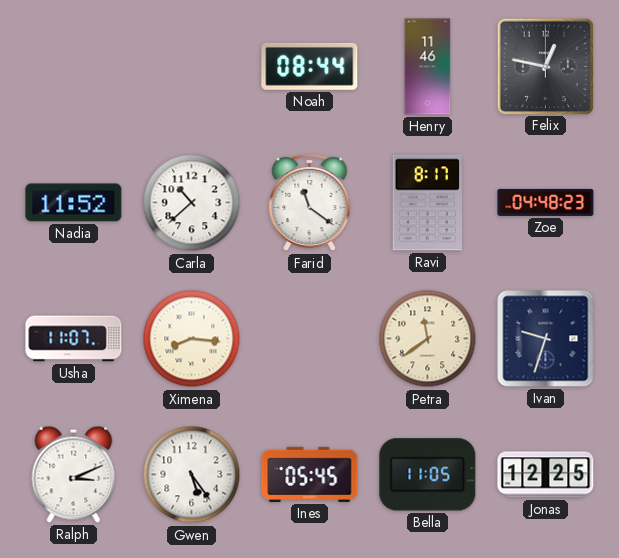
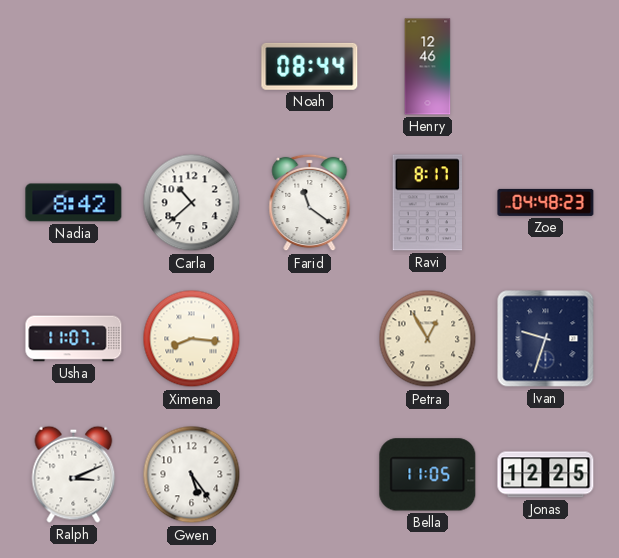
Henry: 11:46 -> 12:46
Felix: 12:47 -> none
Nadia: 11:52 -> 8:42
Petra: 11:39 -> 12:55
Ines: 05:45 -> none
